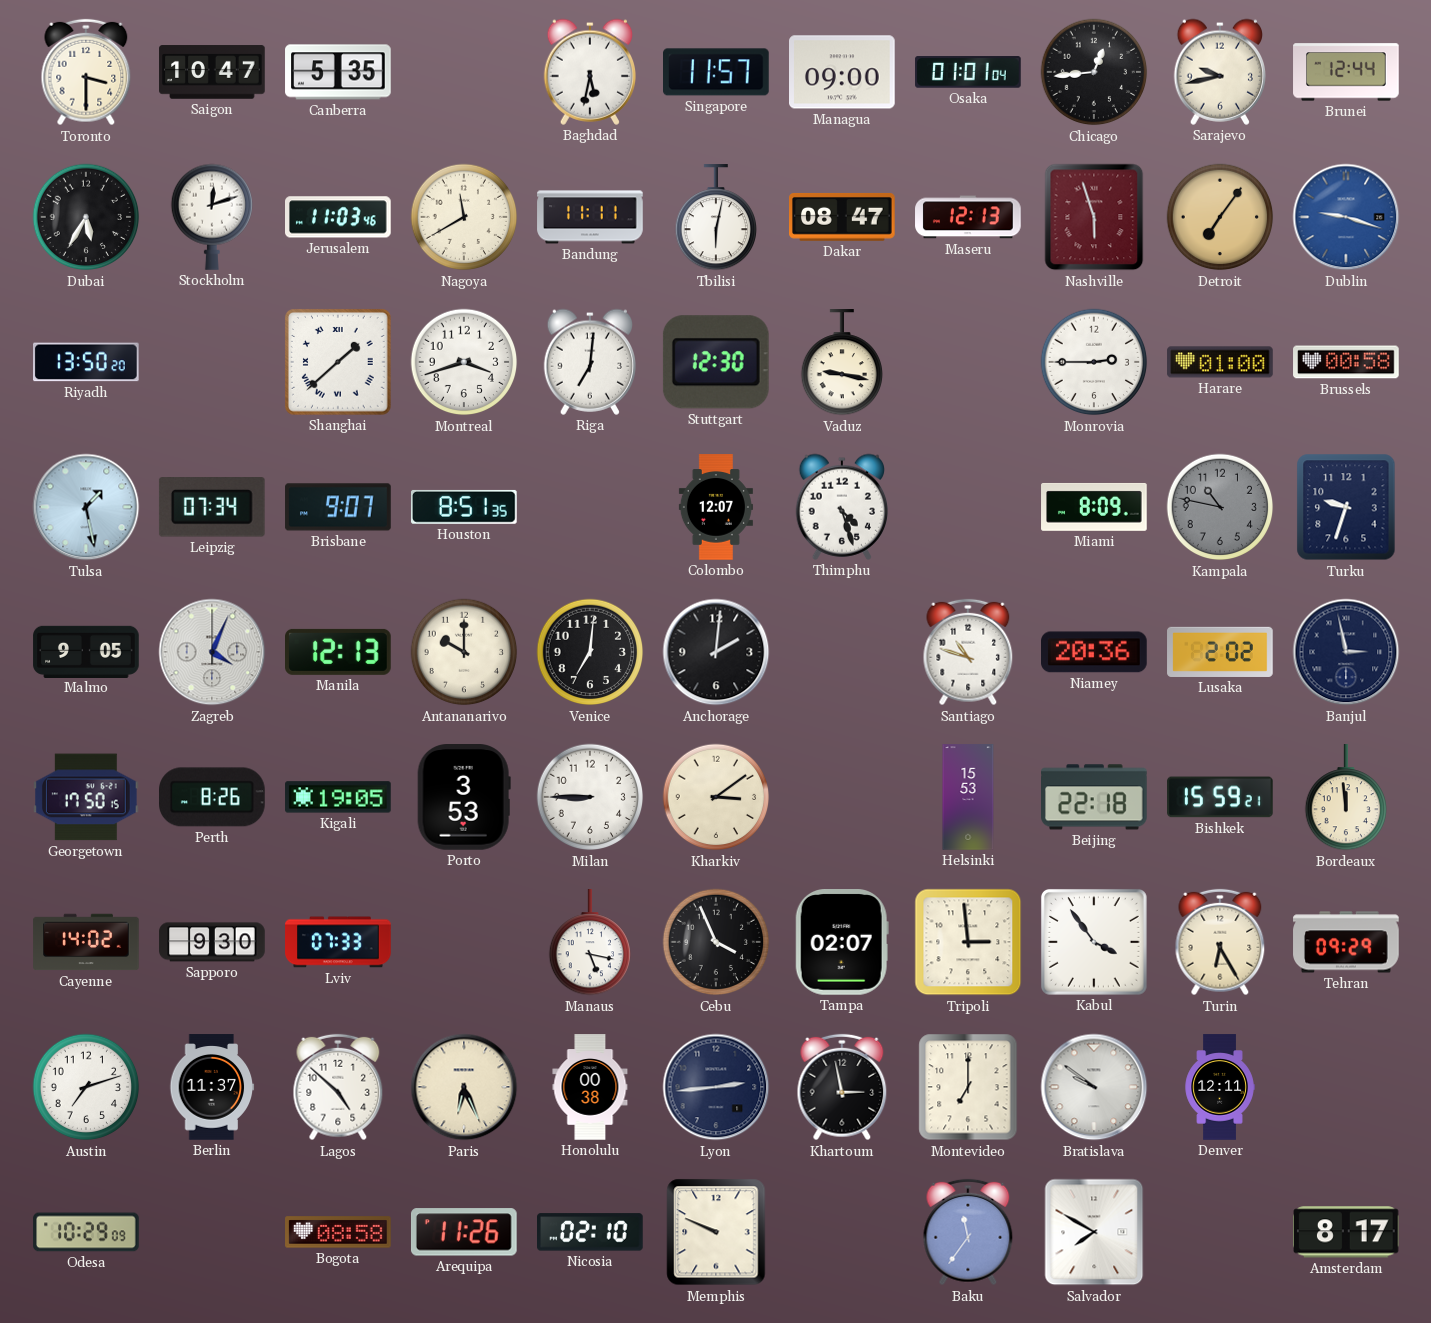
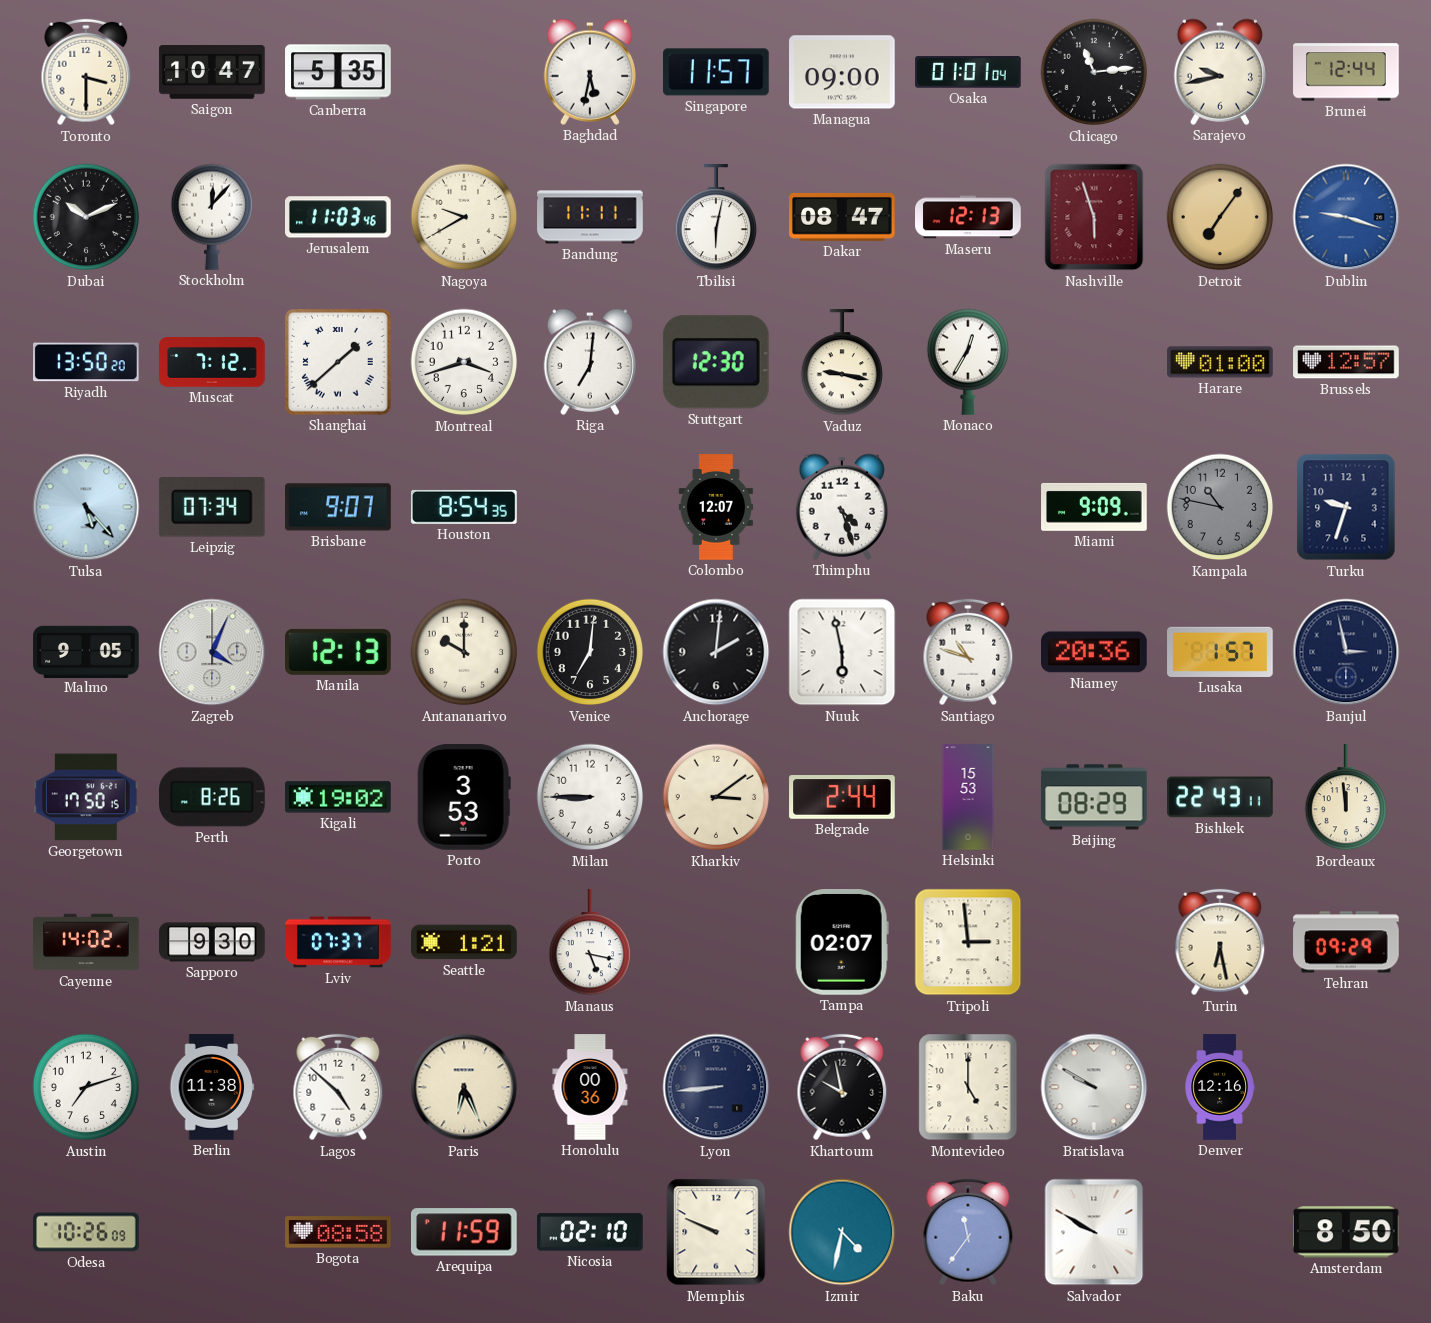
Chicago: 12:44 -> 11:14
Dubai: 5:35 -> 10:11
Stockholm: 12:12 -> 12:07
Nagoya: 11:40 -> 9:40
Muscat: none -> 7:12
Monaco: none -> 12:35
Monrovia: 2:45 -> none
Brussels: 00:58 -> 12:57
Tulsa: 1:28 -> 5:23
Houston: 8:51 -> 8:54
Miami: 8:09 -> 9:09
Nuuk: none -> 5:58
Lusaka: 2:02 -> 1:57
Kigali: 19:05 -> 19:02
Belgrade: none -> 2:44
Beijing: 22:18 -> 08:29
Bishkek: 15:59 -> 22:43
Lviv: 07:33 -> 07:37
Seattle: none -> 1:21
Cebu: 3:56 -> none
Kabul: 3:54 -> none
Turin: 6:25 -> 6:28
Berlin: 11:37 -> 11:38
Honolulu: 00:38 -> 00:36
Lyon: 2:44 -> 8:44
Khartoum: 2:58 -> 9:58
Montevideo: 7:00 -> 5:00
Bratislava: 9:51 -> 9:50
Denver: 12:11 -> 12:16
Odesa: 10:29 -> 10:26
Arequipa: 11:26 -> 11:59
Izmir: none -> 4:32
Salvador: 7:50 -> 9:50
Amsterdam: 8:17 -> 8:50
